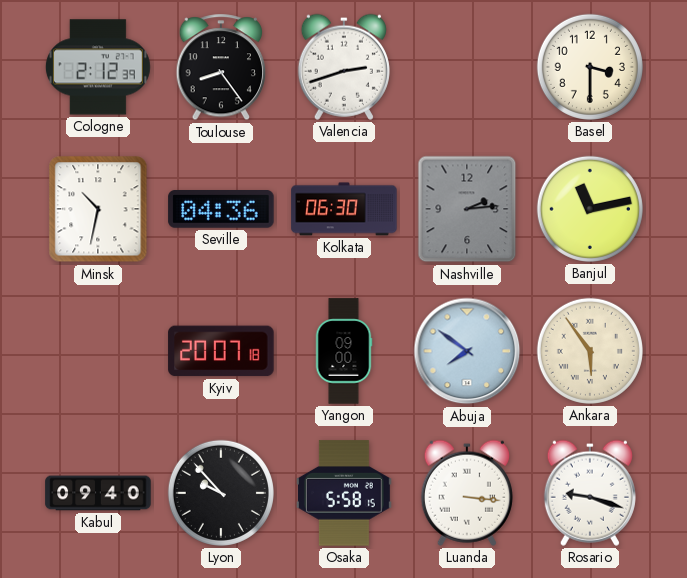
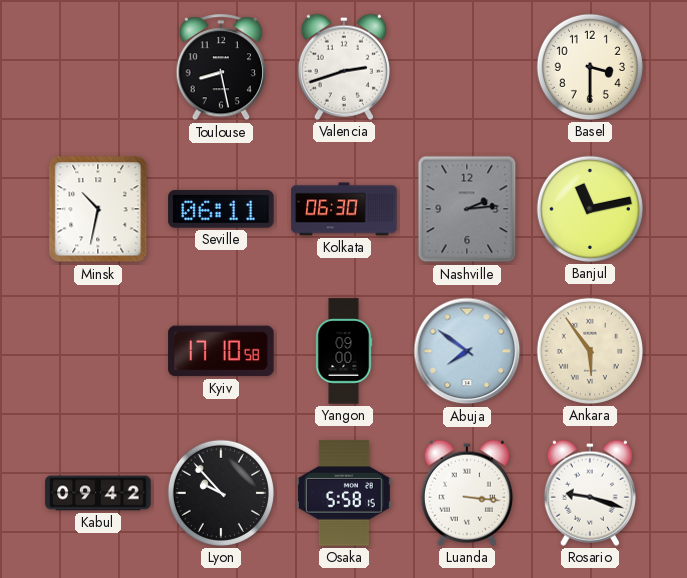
Cologne: 2:12 -> none
Toulouse: 8:24 -> 8:28
Seville: 04:36 -> 06:11
Kyiv: 20:07 -> 17:10
Kabul: 09:40 -> 09:42
